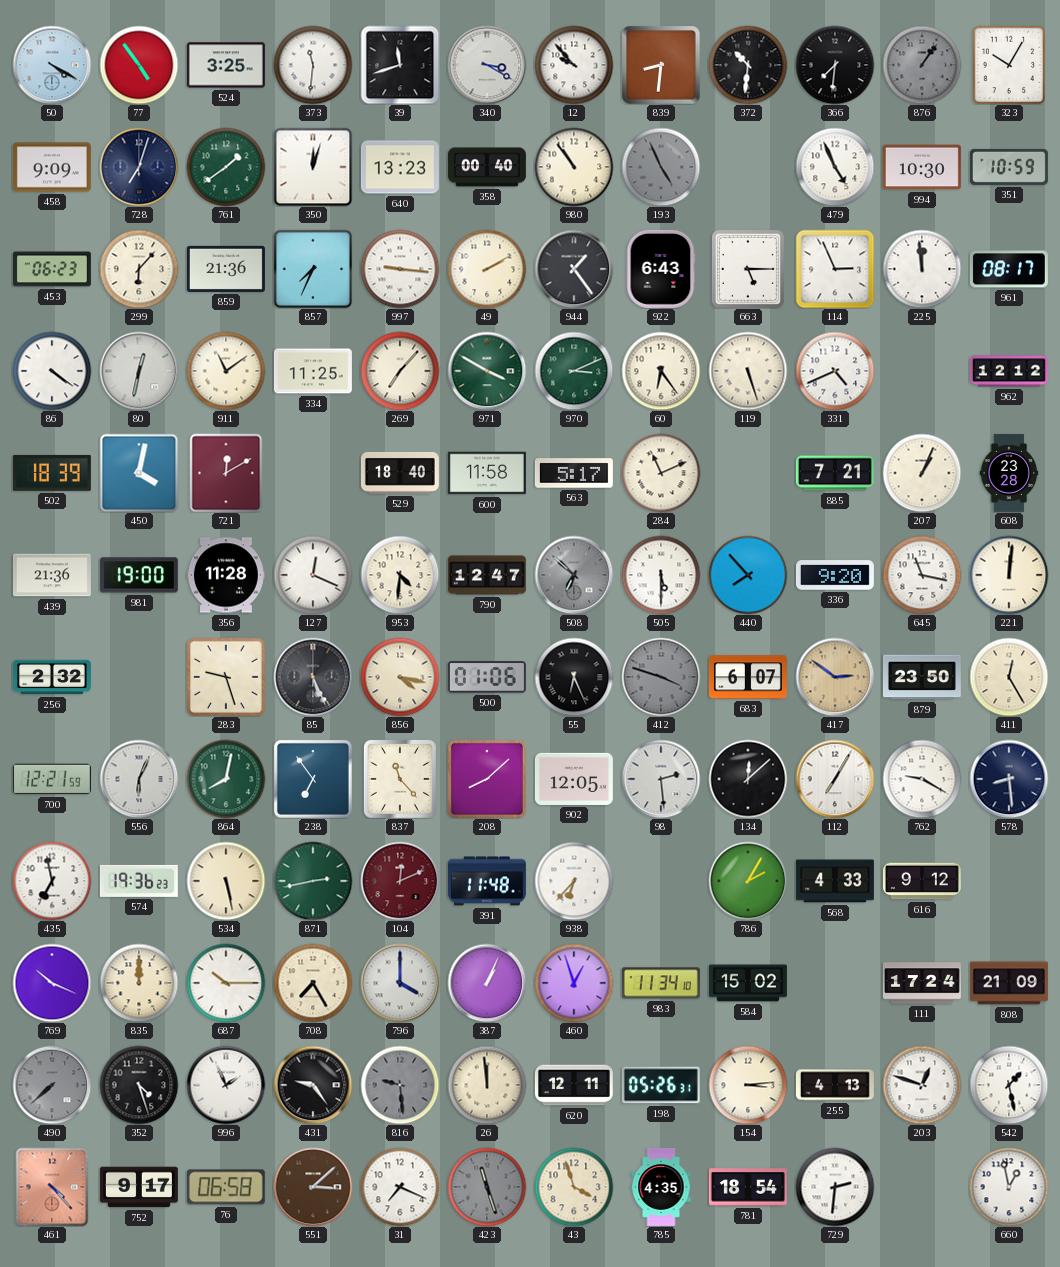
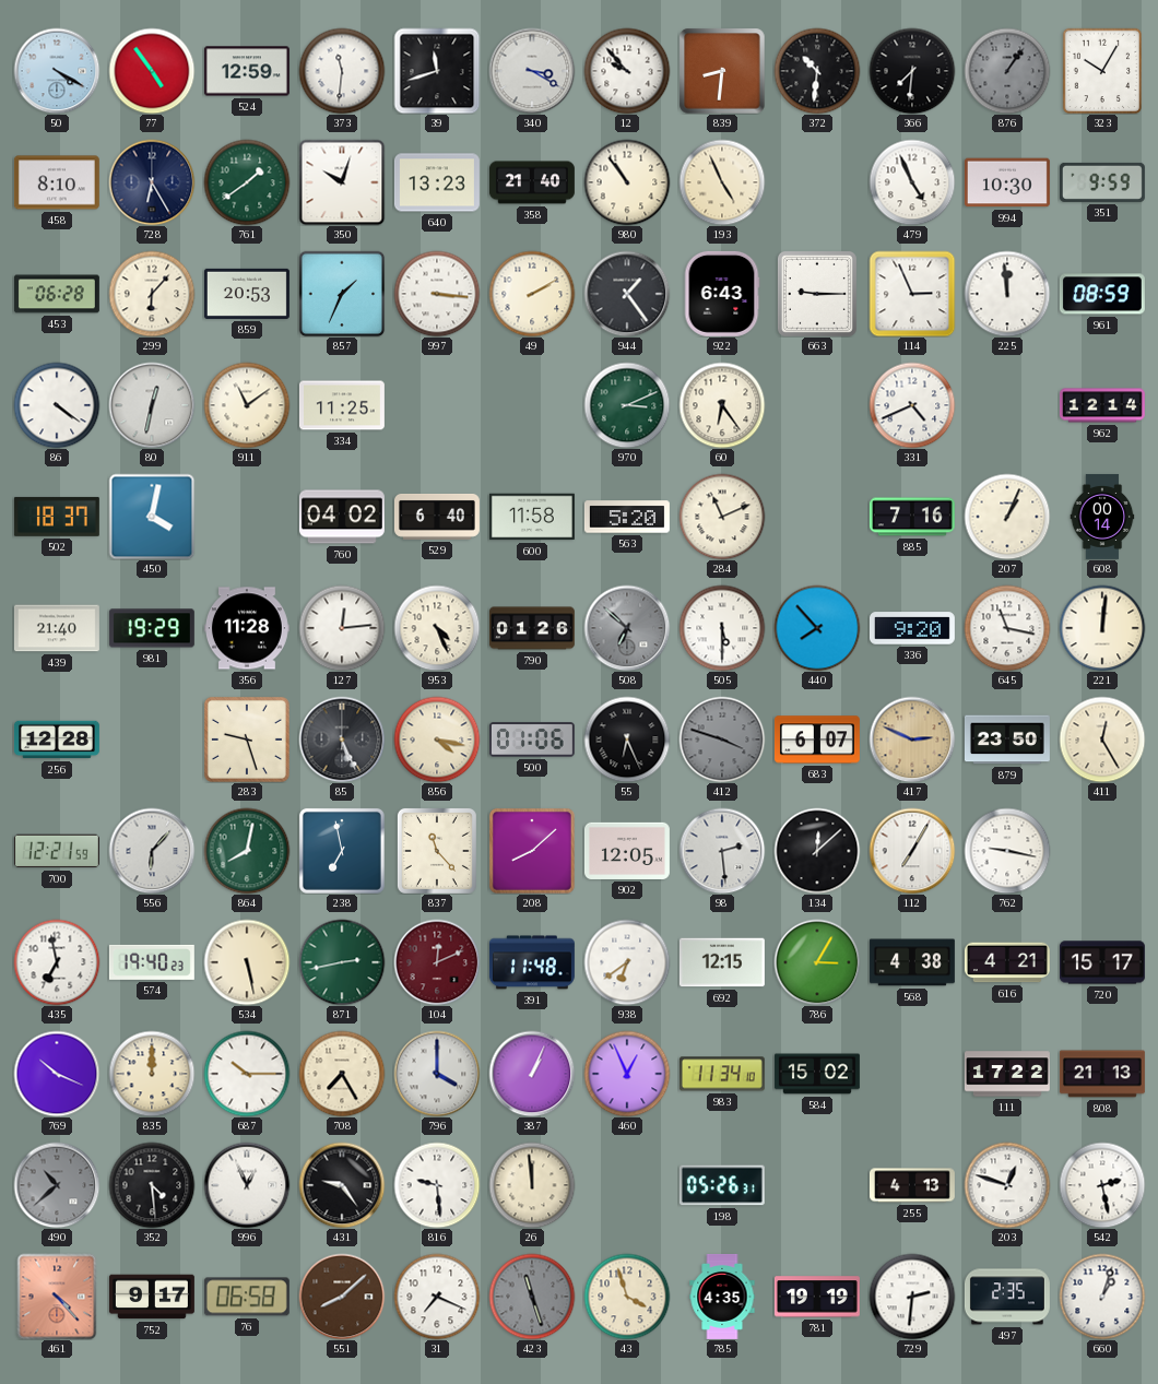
524: 3:25 -> 12:59
458: 9:09 -> 8:10
728: 7:03 -> 6:25
350: 12:03 -> 10:03
358: 00:40 -> 21:40
193 dial: grey -> cream
351: 10:59 -> 9:59
453: 06:23 -> 06:28
859: 21:36 -> 20:53
857: 7:34 -> 1:34
997: 9:16 -> 3:16
663: 5:15 -> 9:15
961: 08:17 -> 08:59
269: 7:07 -> none
971: 3:50 -> none
119: 5:27 -> none
962: 12:12 -> 12:14
502: 18:39 -> 18:37
721: 12:10 -> none
760: none -> 04:02
529: 18:40 -> 6:40
563: 5:17 -> 5:20
885: 7:21 -> 7:16
608: 23:28 -> 00:14
439: 21:36 -> 21:40
981: 19:00 -> 19:29
127: 12:19 -> 12:14
953: 4:31 -> 4:26
790: 12:47 -> 01:26
256: 2:32 -> 12:28
417: 2:51 -> 2:49
556: 6:04 -> 6:07
238: 6:54 -> 6:58
762: 9:20 -> 9:17
578: 8:29 -> none
574: 19:36 -> 19:40
938: 6:37 -> 6:39
692: none -> 12:15
786: 2:05 -> 3:05
568: 4:33 -> 4:38
616: 9:12 -> 4:21
720: none -> 15:17
460: 12:57 -> 12:56
111: 17:24 -> 17:22
808: 21:09 -> 21:13
490: 7:38 -> 10:38
352: 4:27 -> 4:29
996: 1:56 -> 12:56
816 dial: grey -> white
620: 12:11 -> none
154: 3:14 -> none
542: 1:28 -> 2:28
551: 3:08 -> 8:08
781: 18:54 -> 19:19
497: none -> 2:35
660: 12:58 -> 1:03
